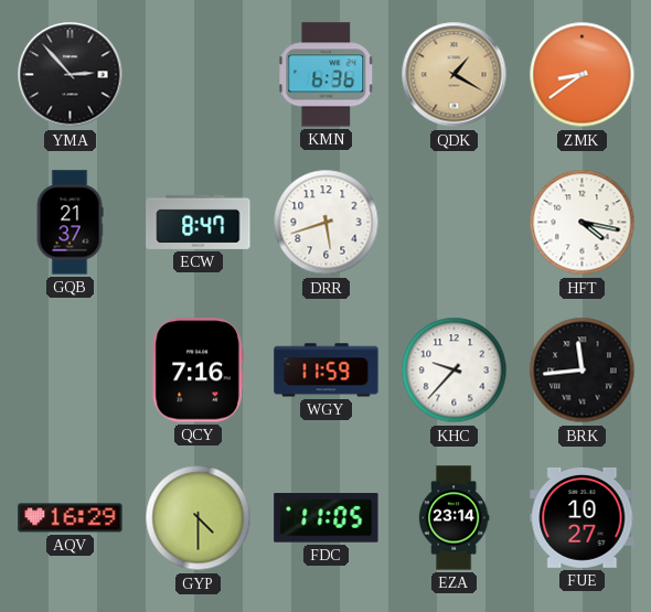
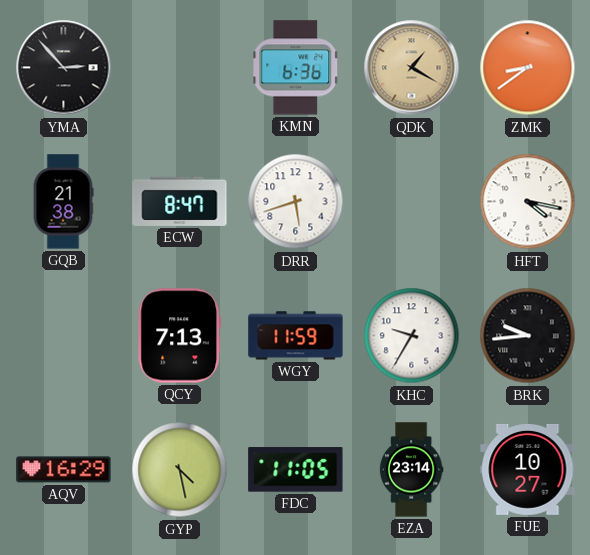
GQB: 21:37 -> 21:38
QCY: 7:16 -> 7:13
KHC: 9:37 -> 9:35
BRK: 11:44 -> 9:44
GYP: 4:30 -> 4:28
